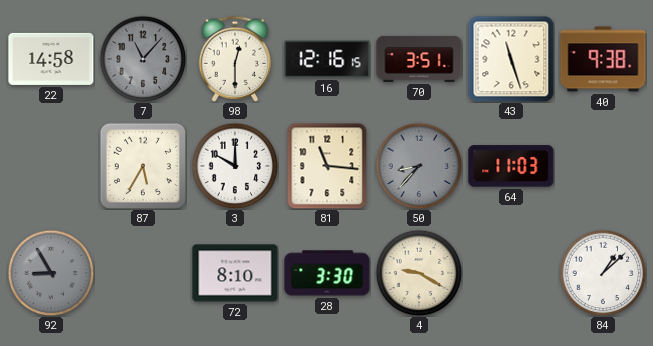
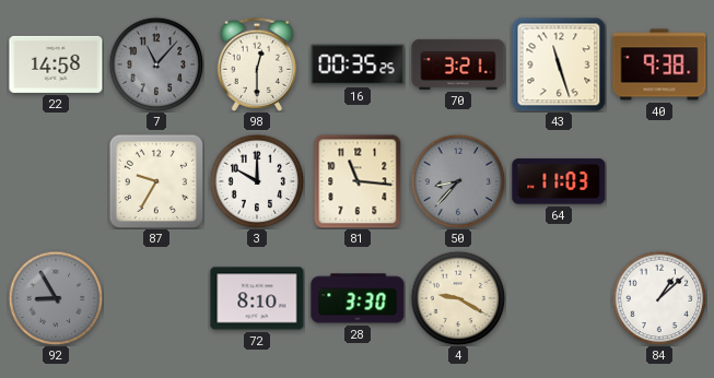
16: 12:16 -> 00:35
70: 3:51 -> 3:21
87: 5:35 -> 9:35
